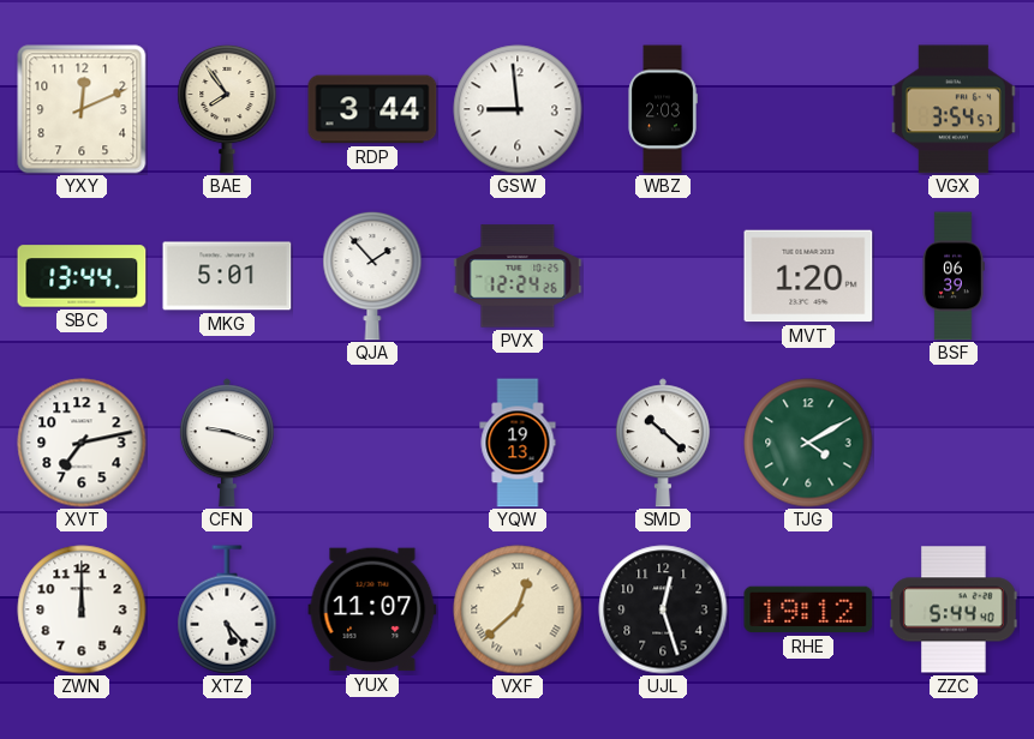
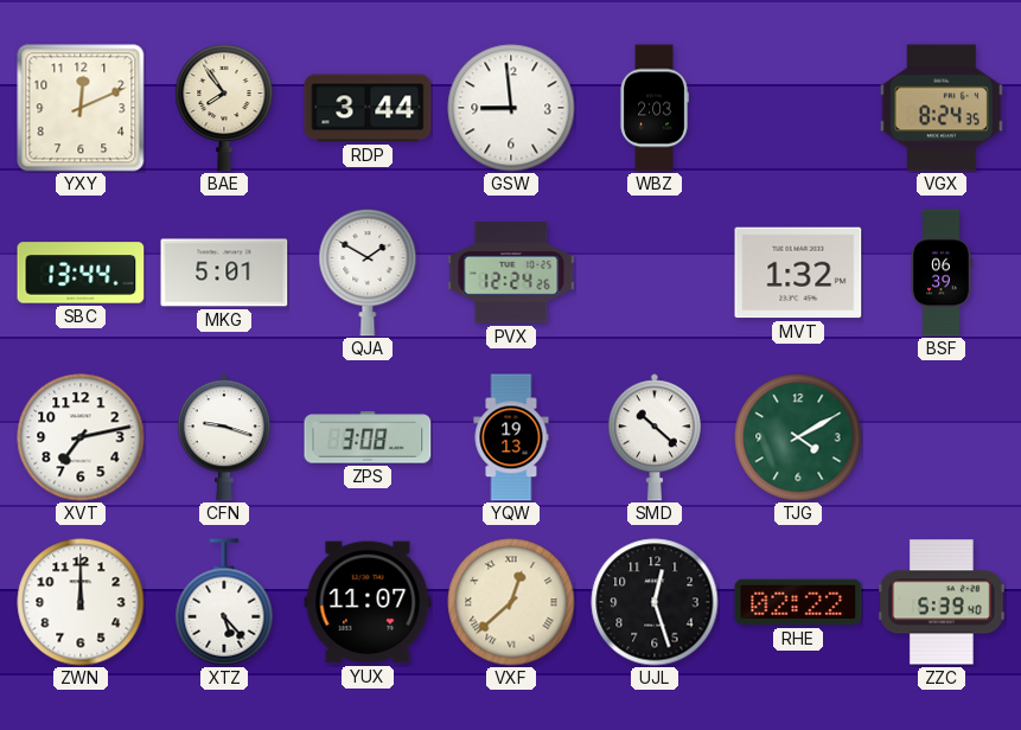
VGX: 3:54 -> 8:24
QJA: 1:53 -> 1:50
MVT: 1:20 -> 1:32
ZPS: none -> 3:08
RHE: 19:12 -> 02:22
ZZC: 5:44 -> 5:39
